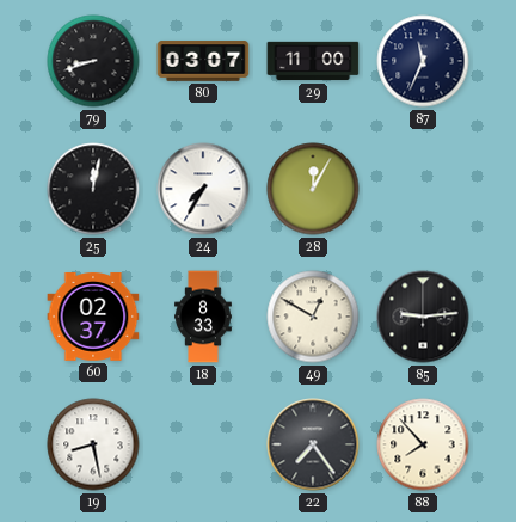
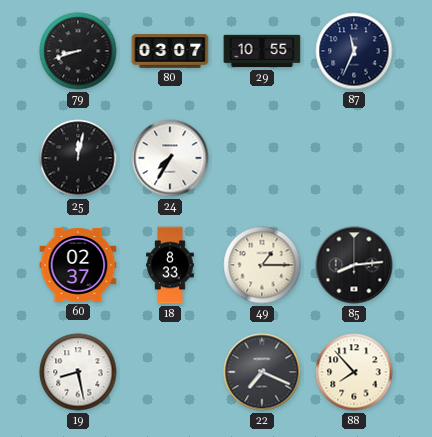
29: 11:00 -> 10:55
28: 12:05 -> none
49: 12:50 -> 1:15
85: 9:14 -> 8:14
22: 7:24 -> 7:19
